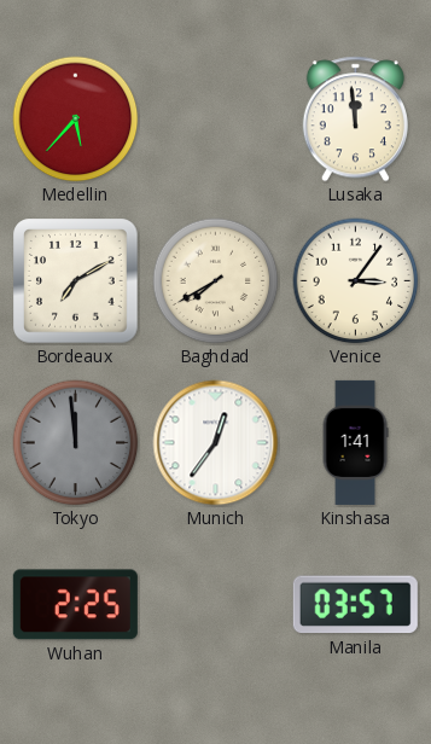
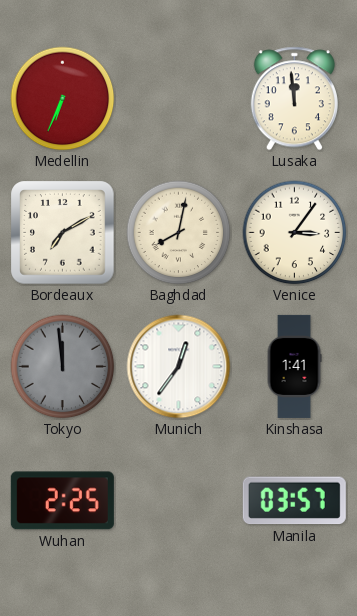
Medellin: 5:37 -> 6:34
Baghdad: 7:40 -> 8:02
